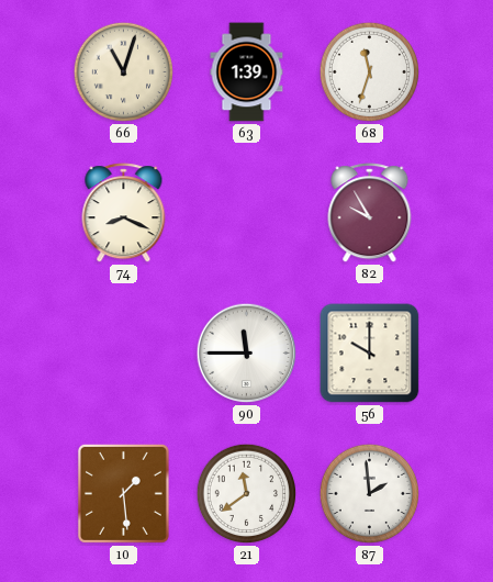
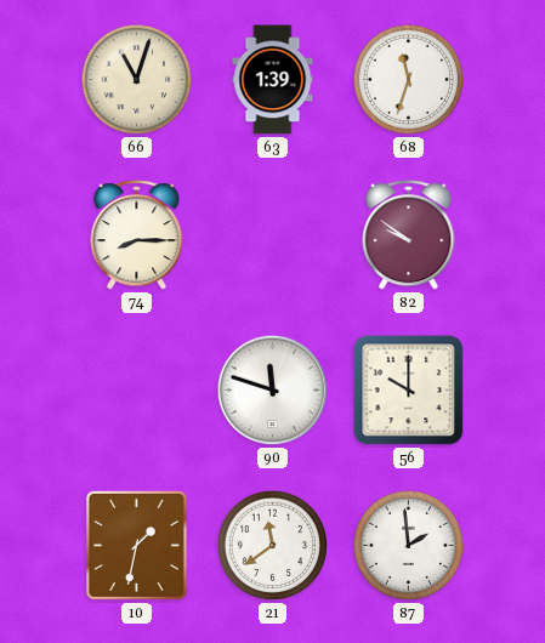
74: 8:19 -> 8:15
82: 9:55 -> 9:51
90: 11:45 -> 11:48
10: 1:29 -> 1:32
